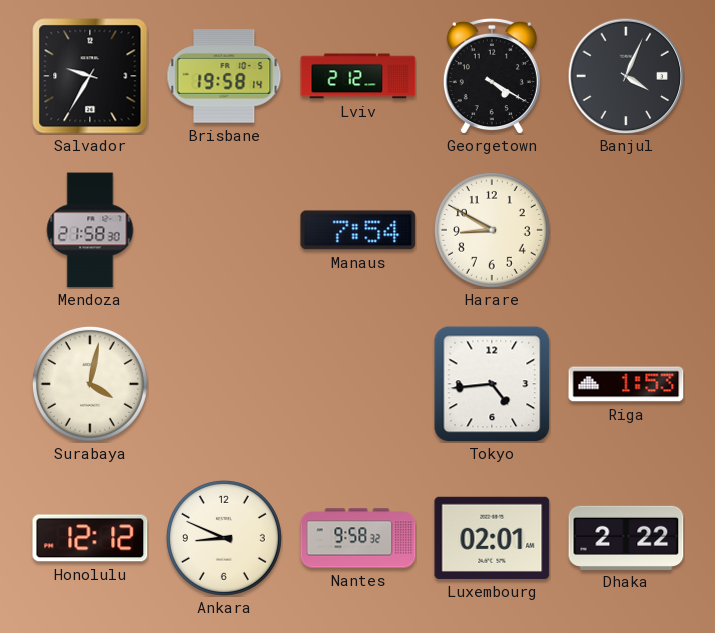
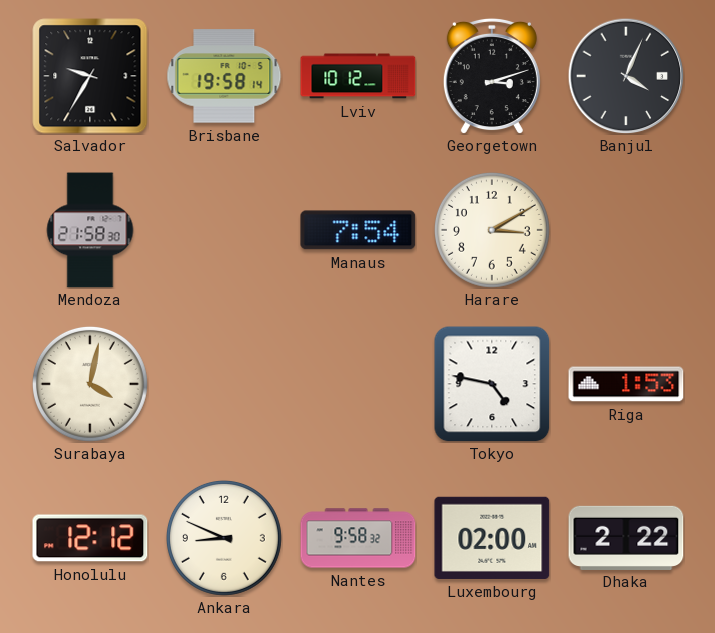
Lviv: 2:12 -> 10:12
Georgetown: 4:20 -> 3:12
Harare: 8:50 -> 3:10
Tokyo: 4:44 -> 4:47
Luxembourg: 02:01 -> 02:00
